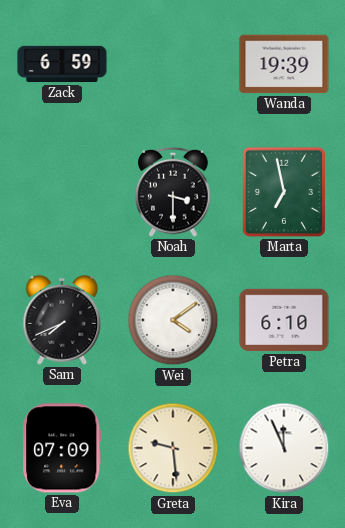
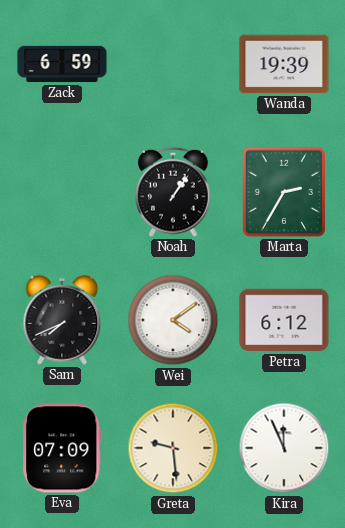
Noah: 3:30 -> 1:06
Marta: 6:58 -> 2:35
Petra: 6:10 -> 6:12
